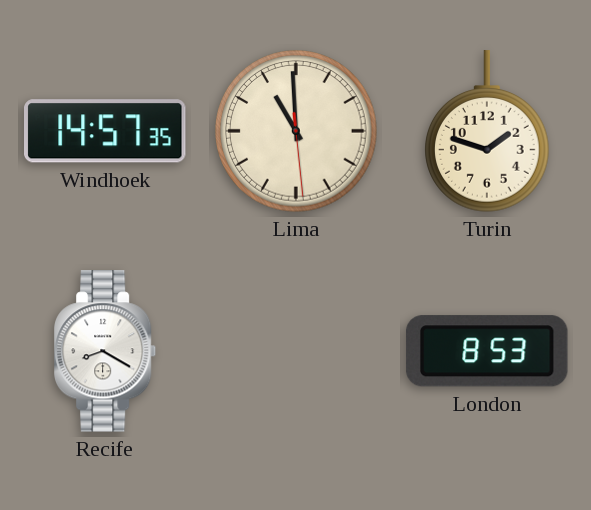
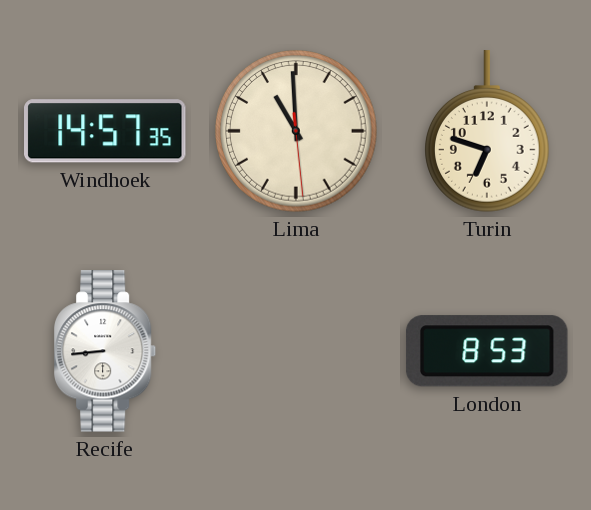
Turin: 1:48 -> 6:48
Recife: 8:20 -> 8:44
